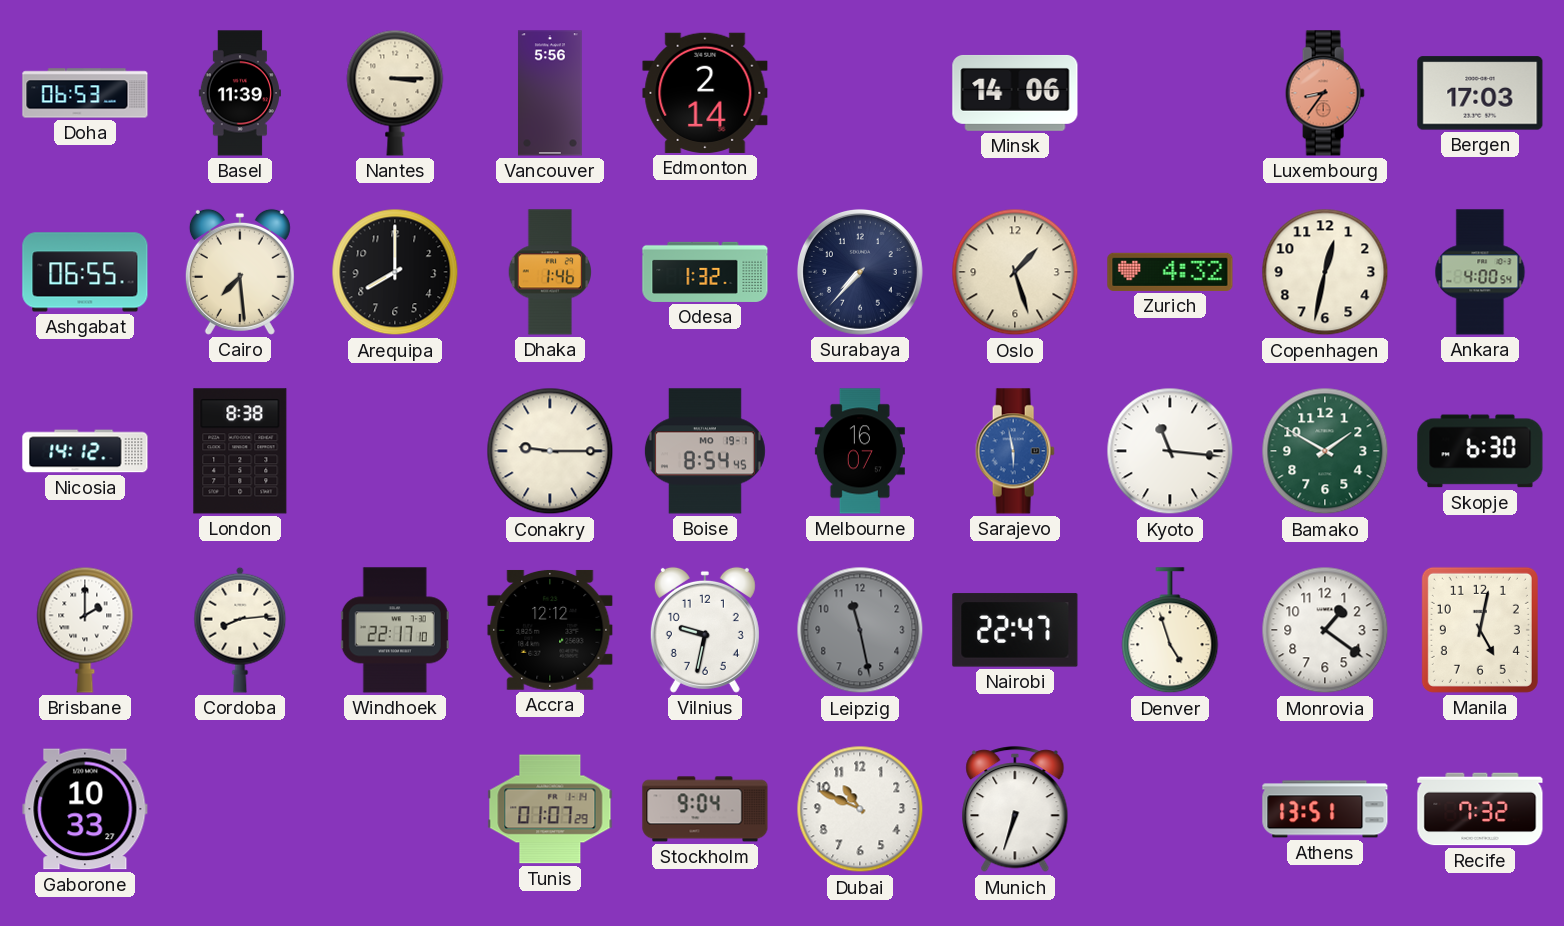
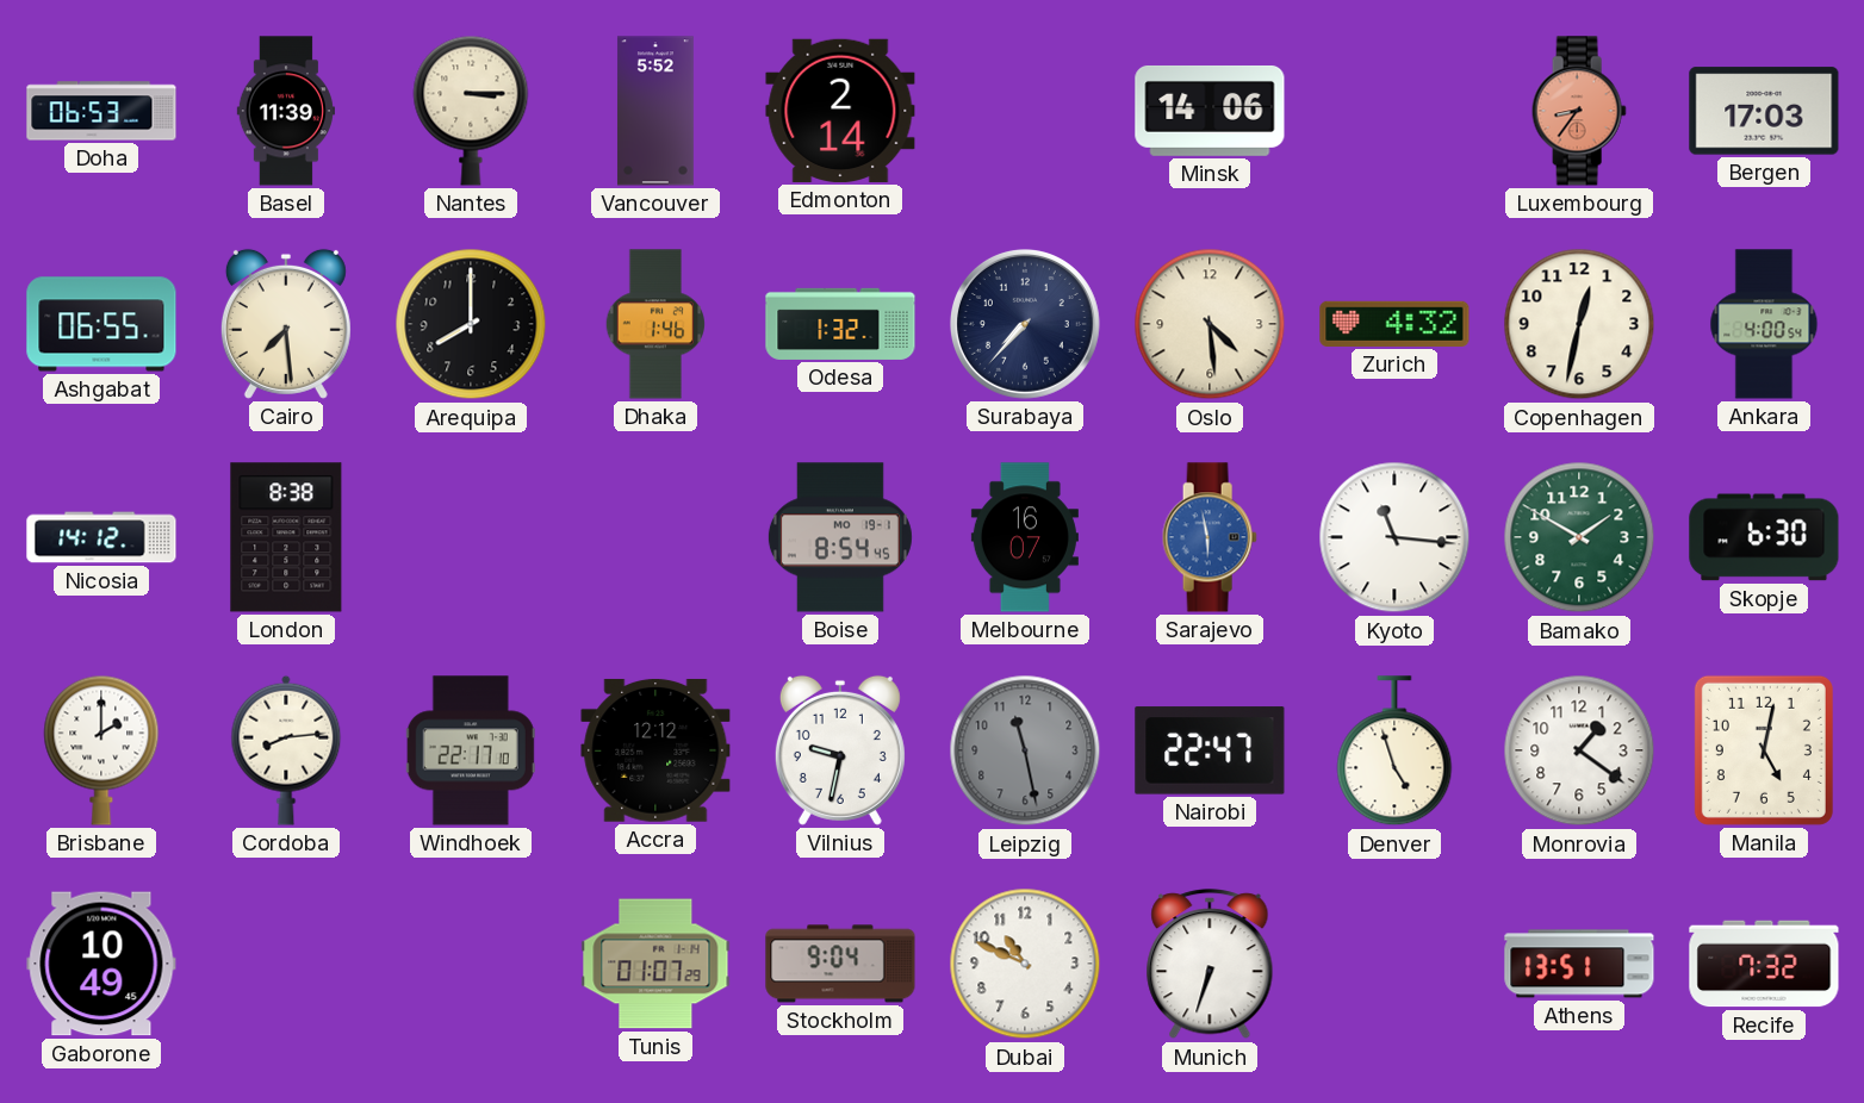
Vancouver: 5:56 -> 5:52
Oslo: 1:27 -> 4:29
Conakry: 9:15 -> none
Gaborone: 10:33 -> 10:49
